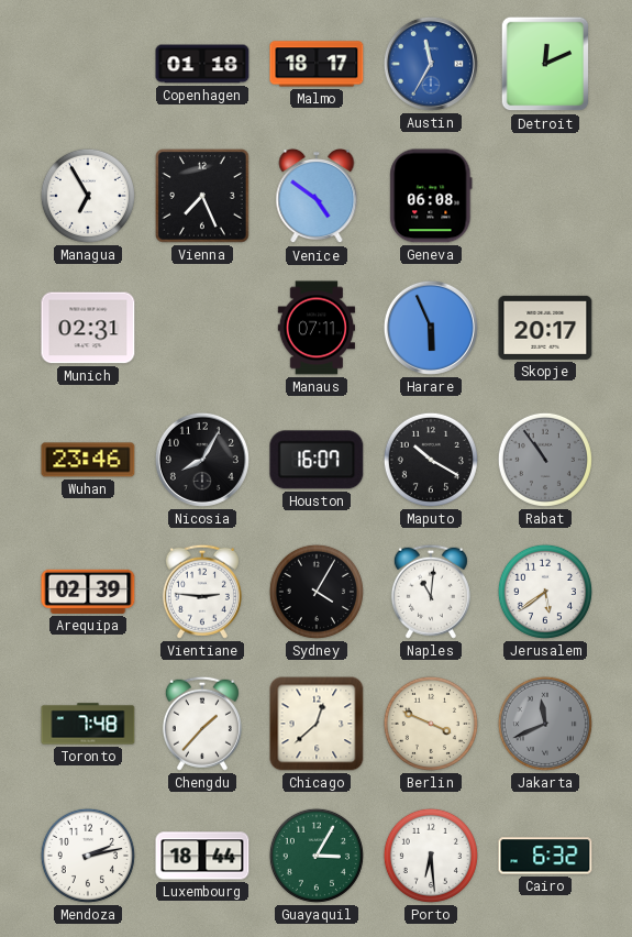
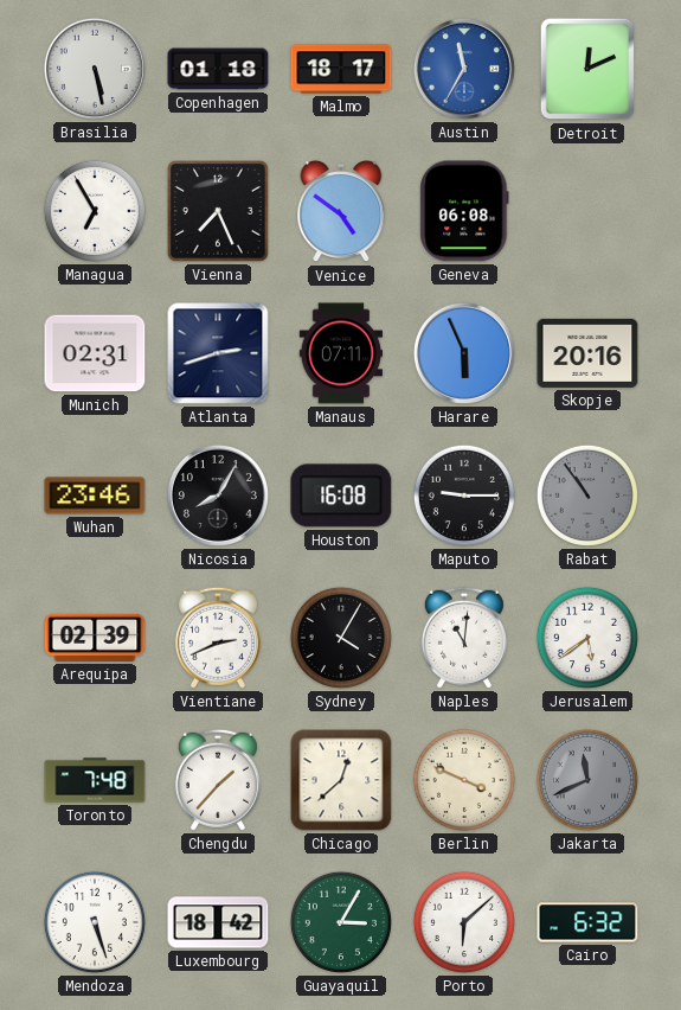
Brasilia: none -> 5:28
Atlanta: none -> 2:42
Skopje: 20:17 -> 20:16
Houston: 16:07 -> 16:08
Maputo: 10:20 -> 9:15
Vientiane: 2:46 -> 2:41
Mendoza: 2:13 -> 5:27
Luxembourg: 18:44 -> 18:42
Porto: 6:29 -> 6:08
